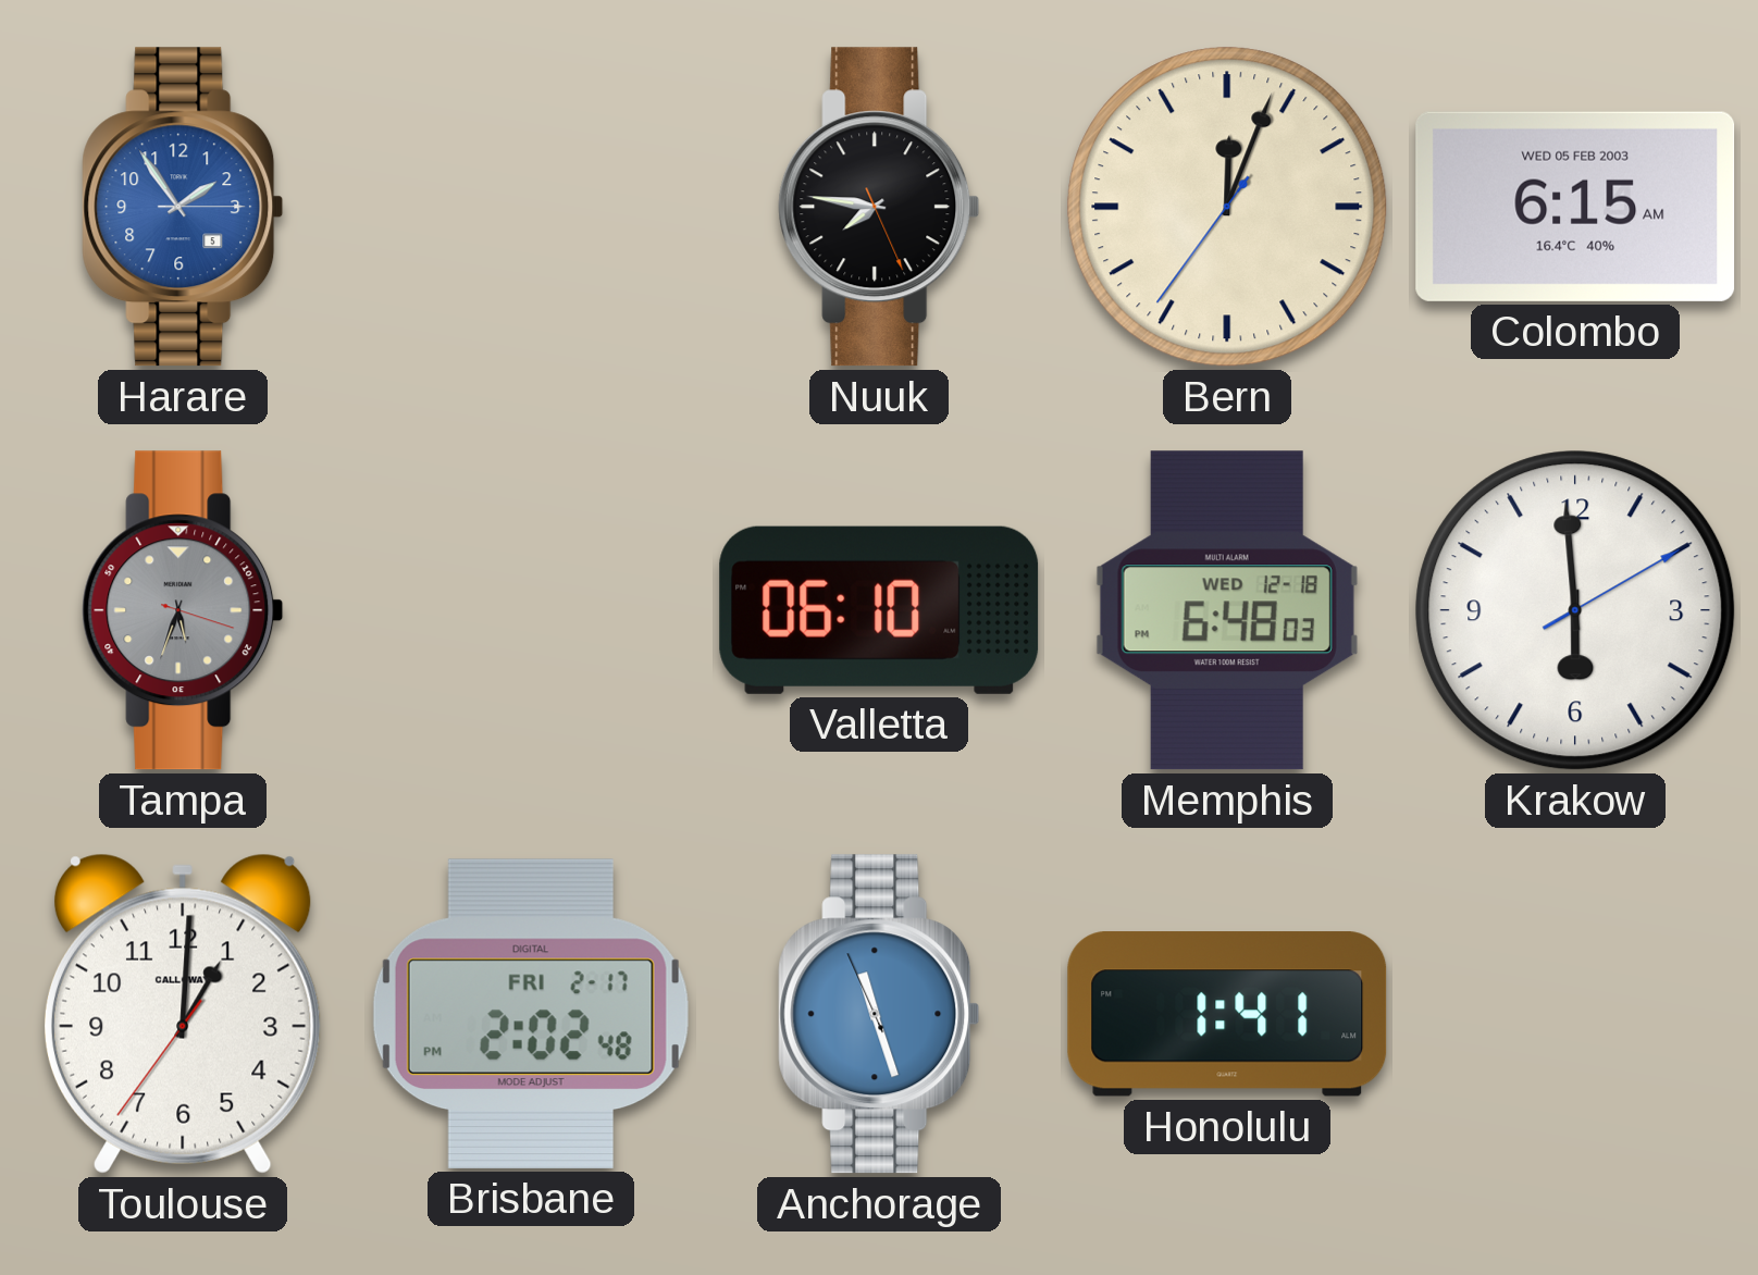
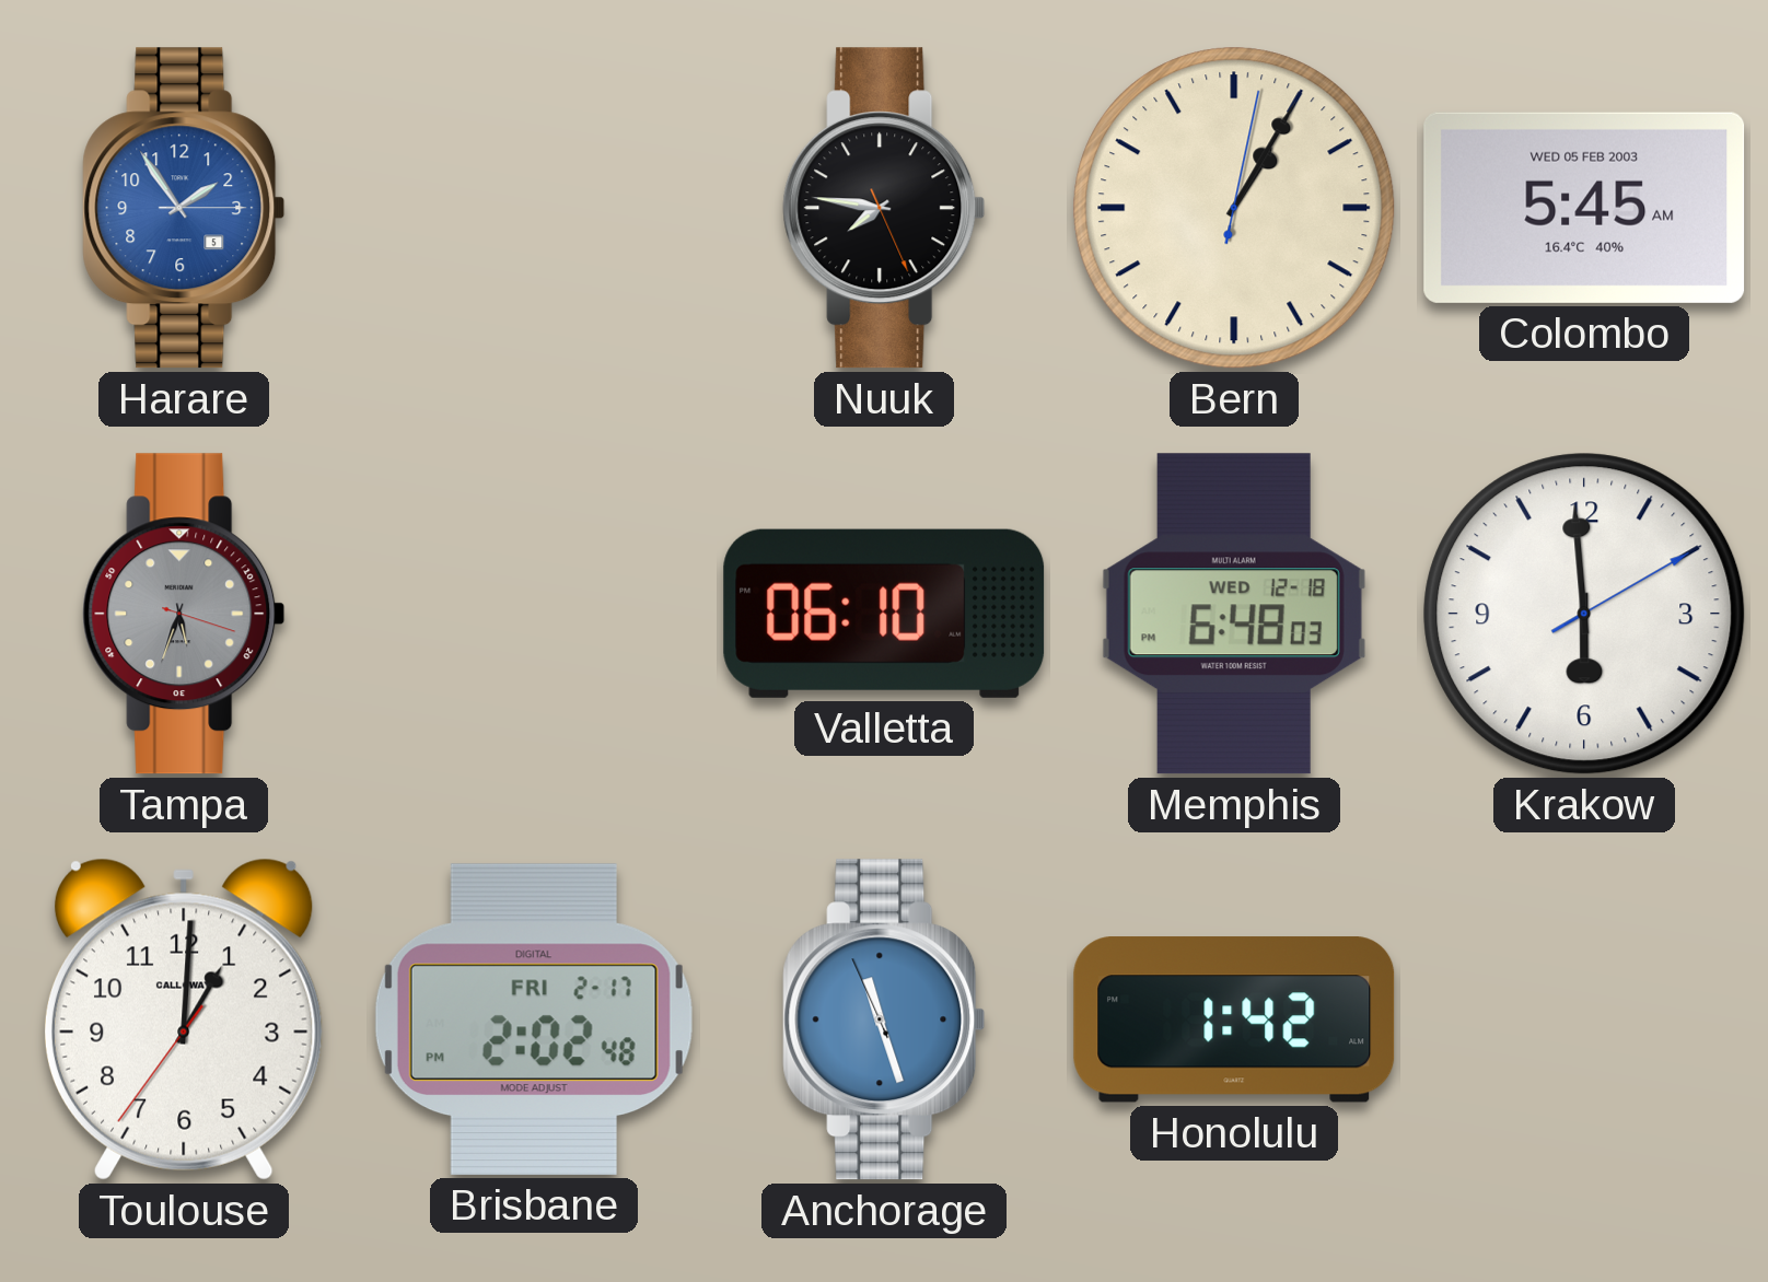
Bern: 12:03 -> 1:05
Colombo: 6:15 -> 5:45
Honolulu: 1:41 -> 1:42
